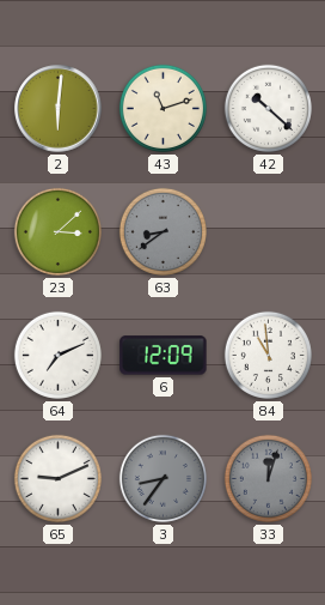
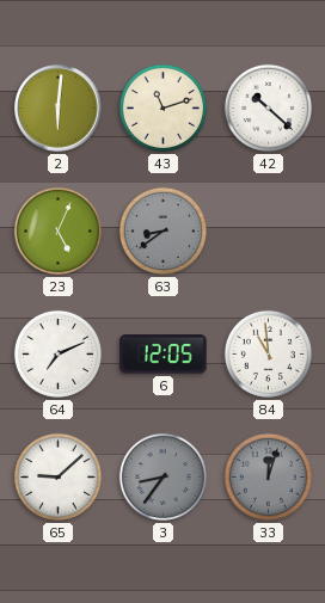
23: 3:08 -> 5:04
6: 12:09 -> 12:05
65: 9:11 -> 9:08
